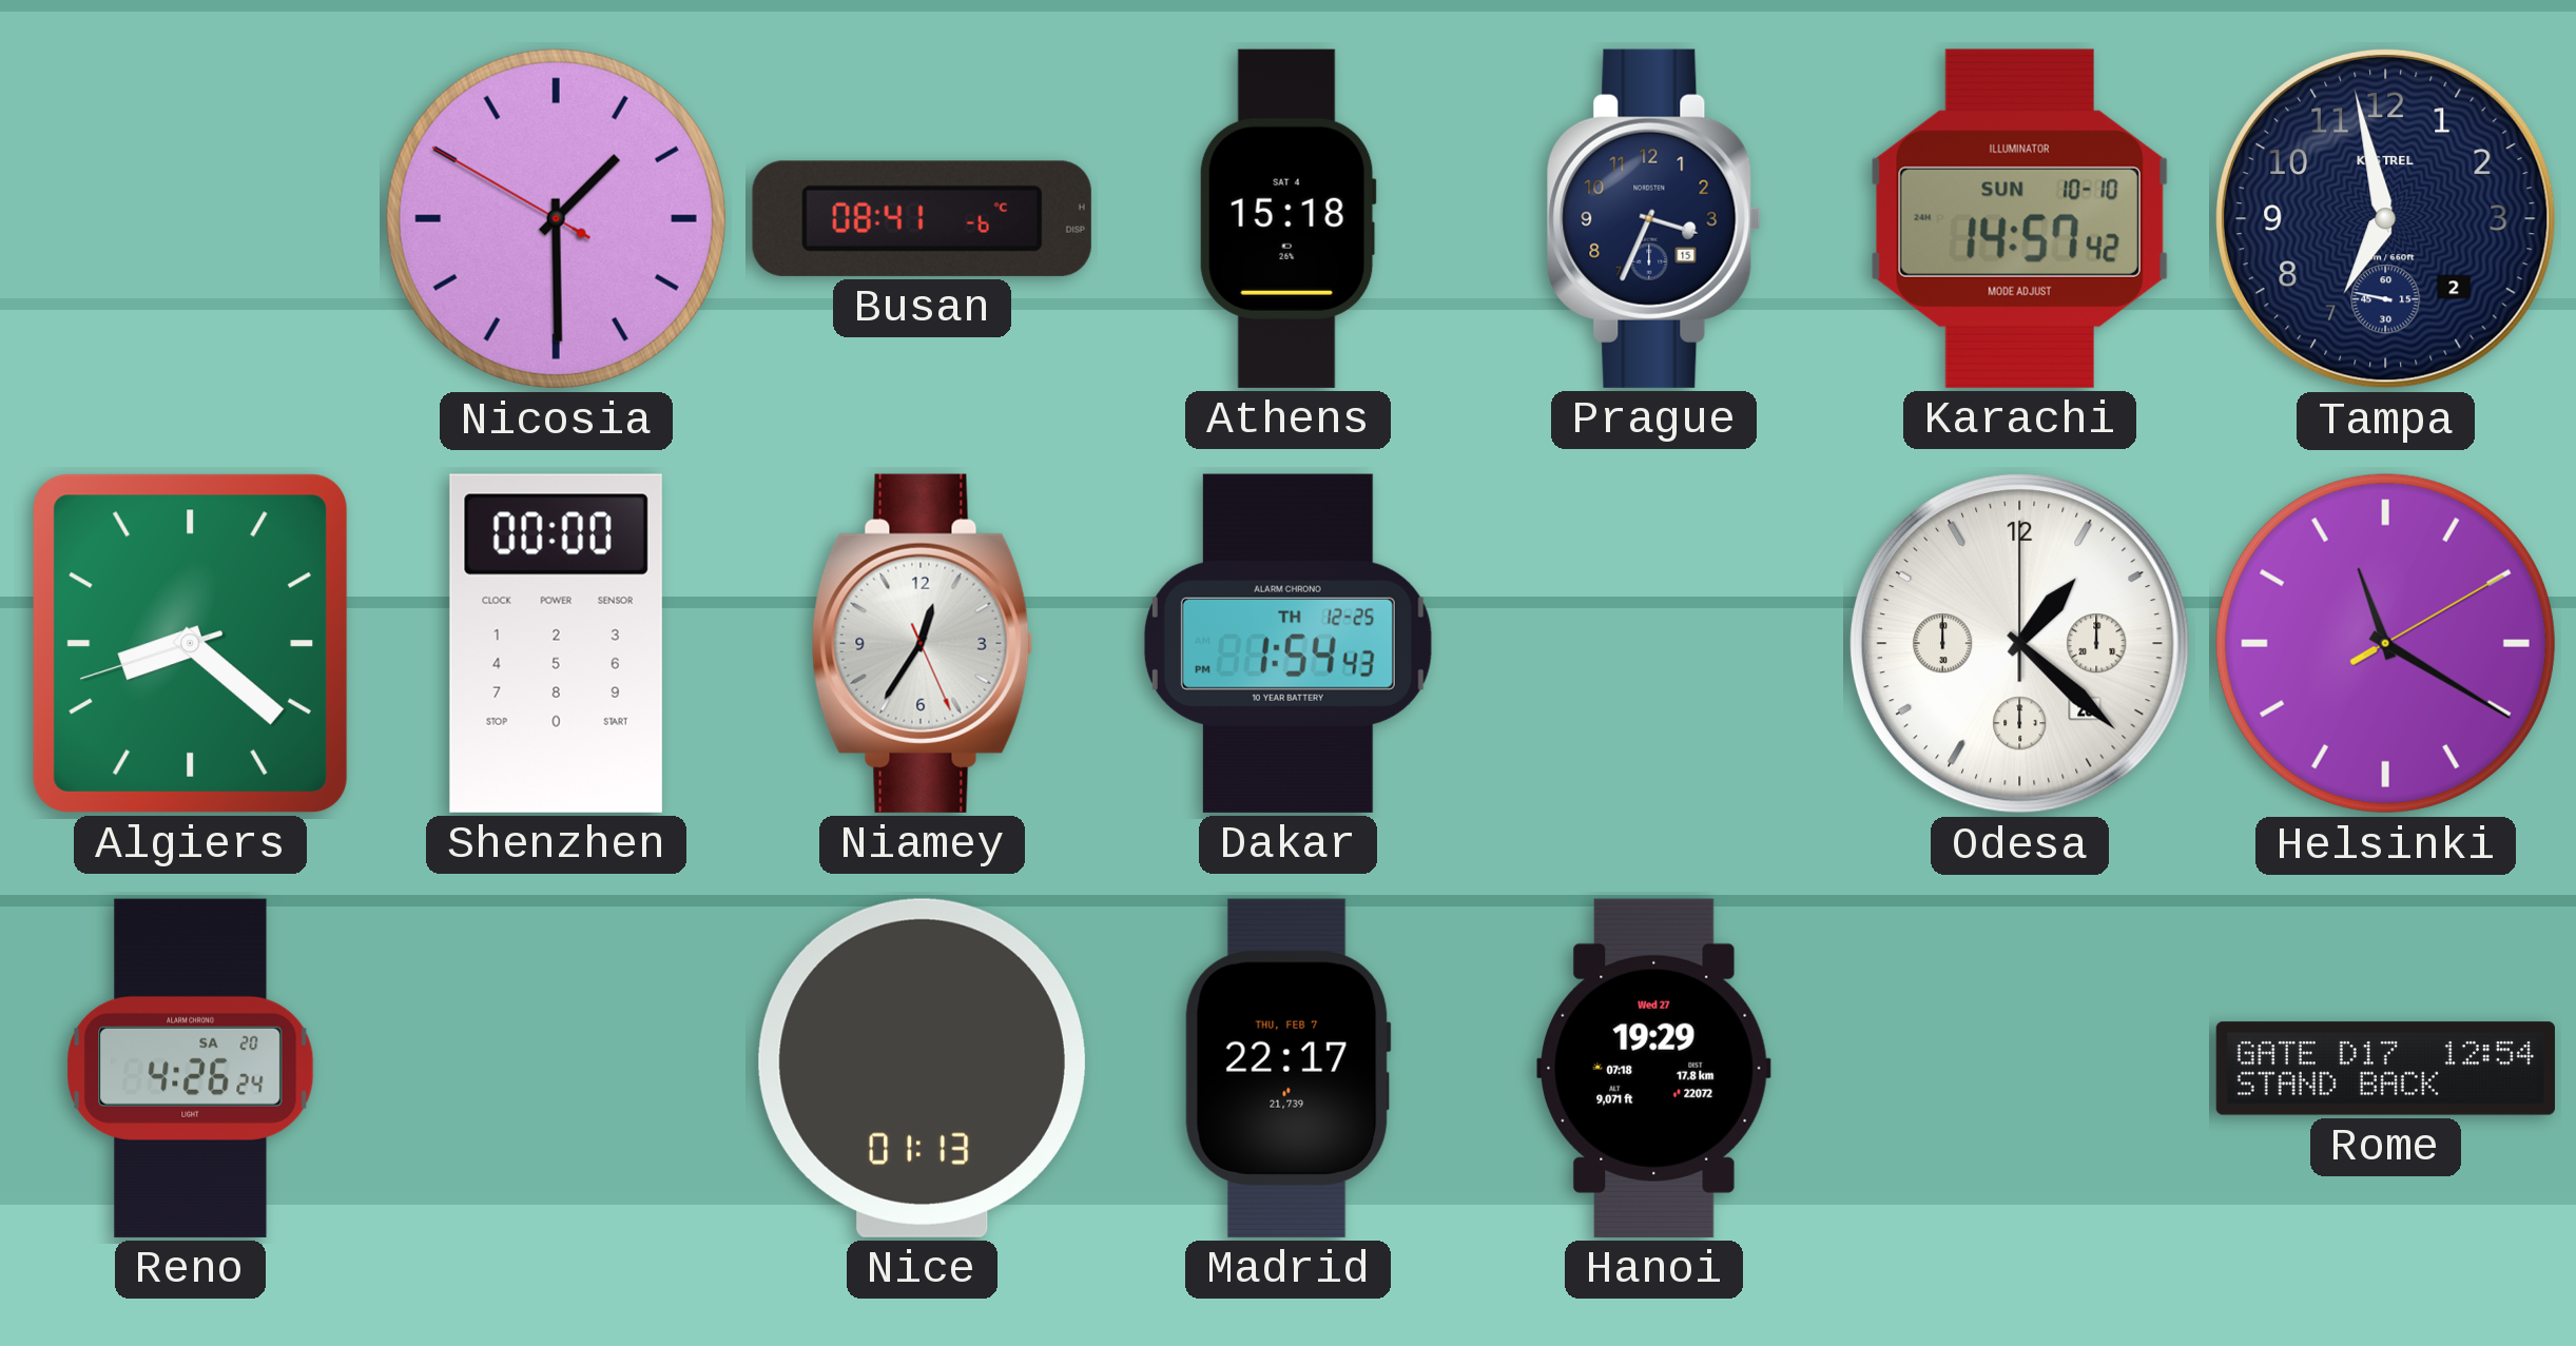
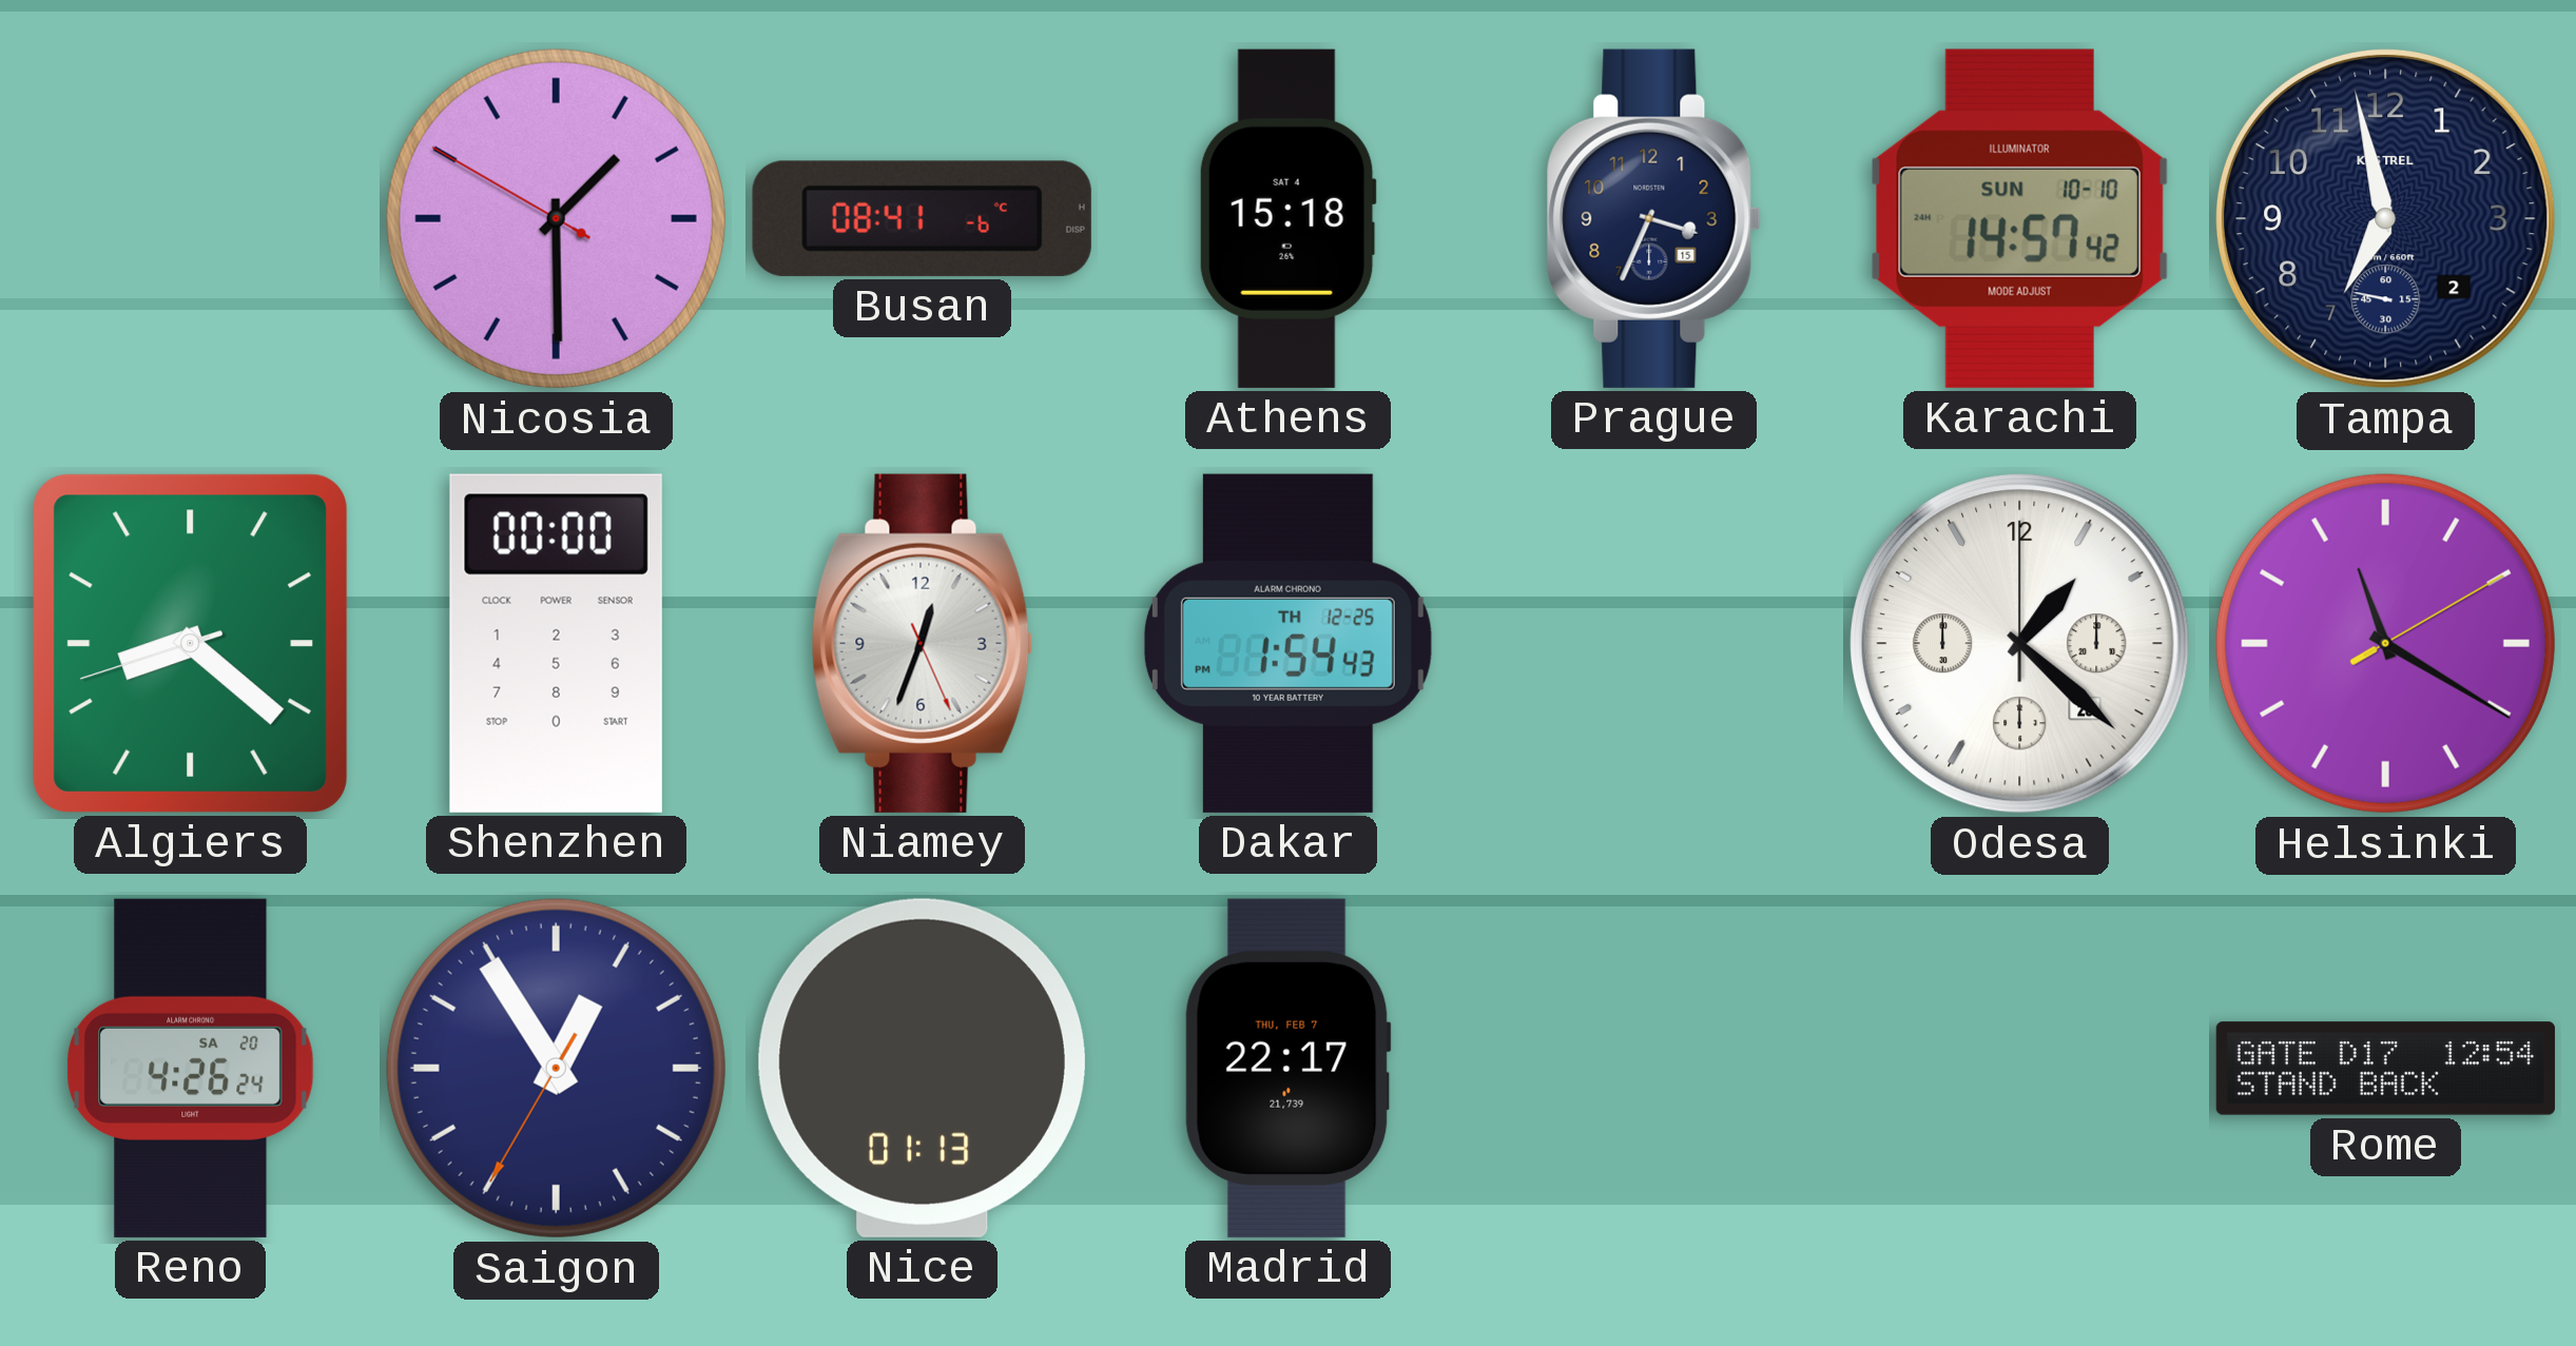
Niamey: 12:35 -> 12:33
Saigon: none -> 12:54
Hanoi: 19:29 -> none
